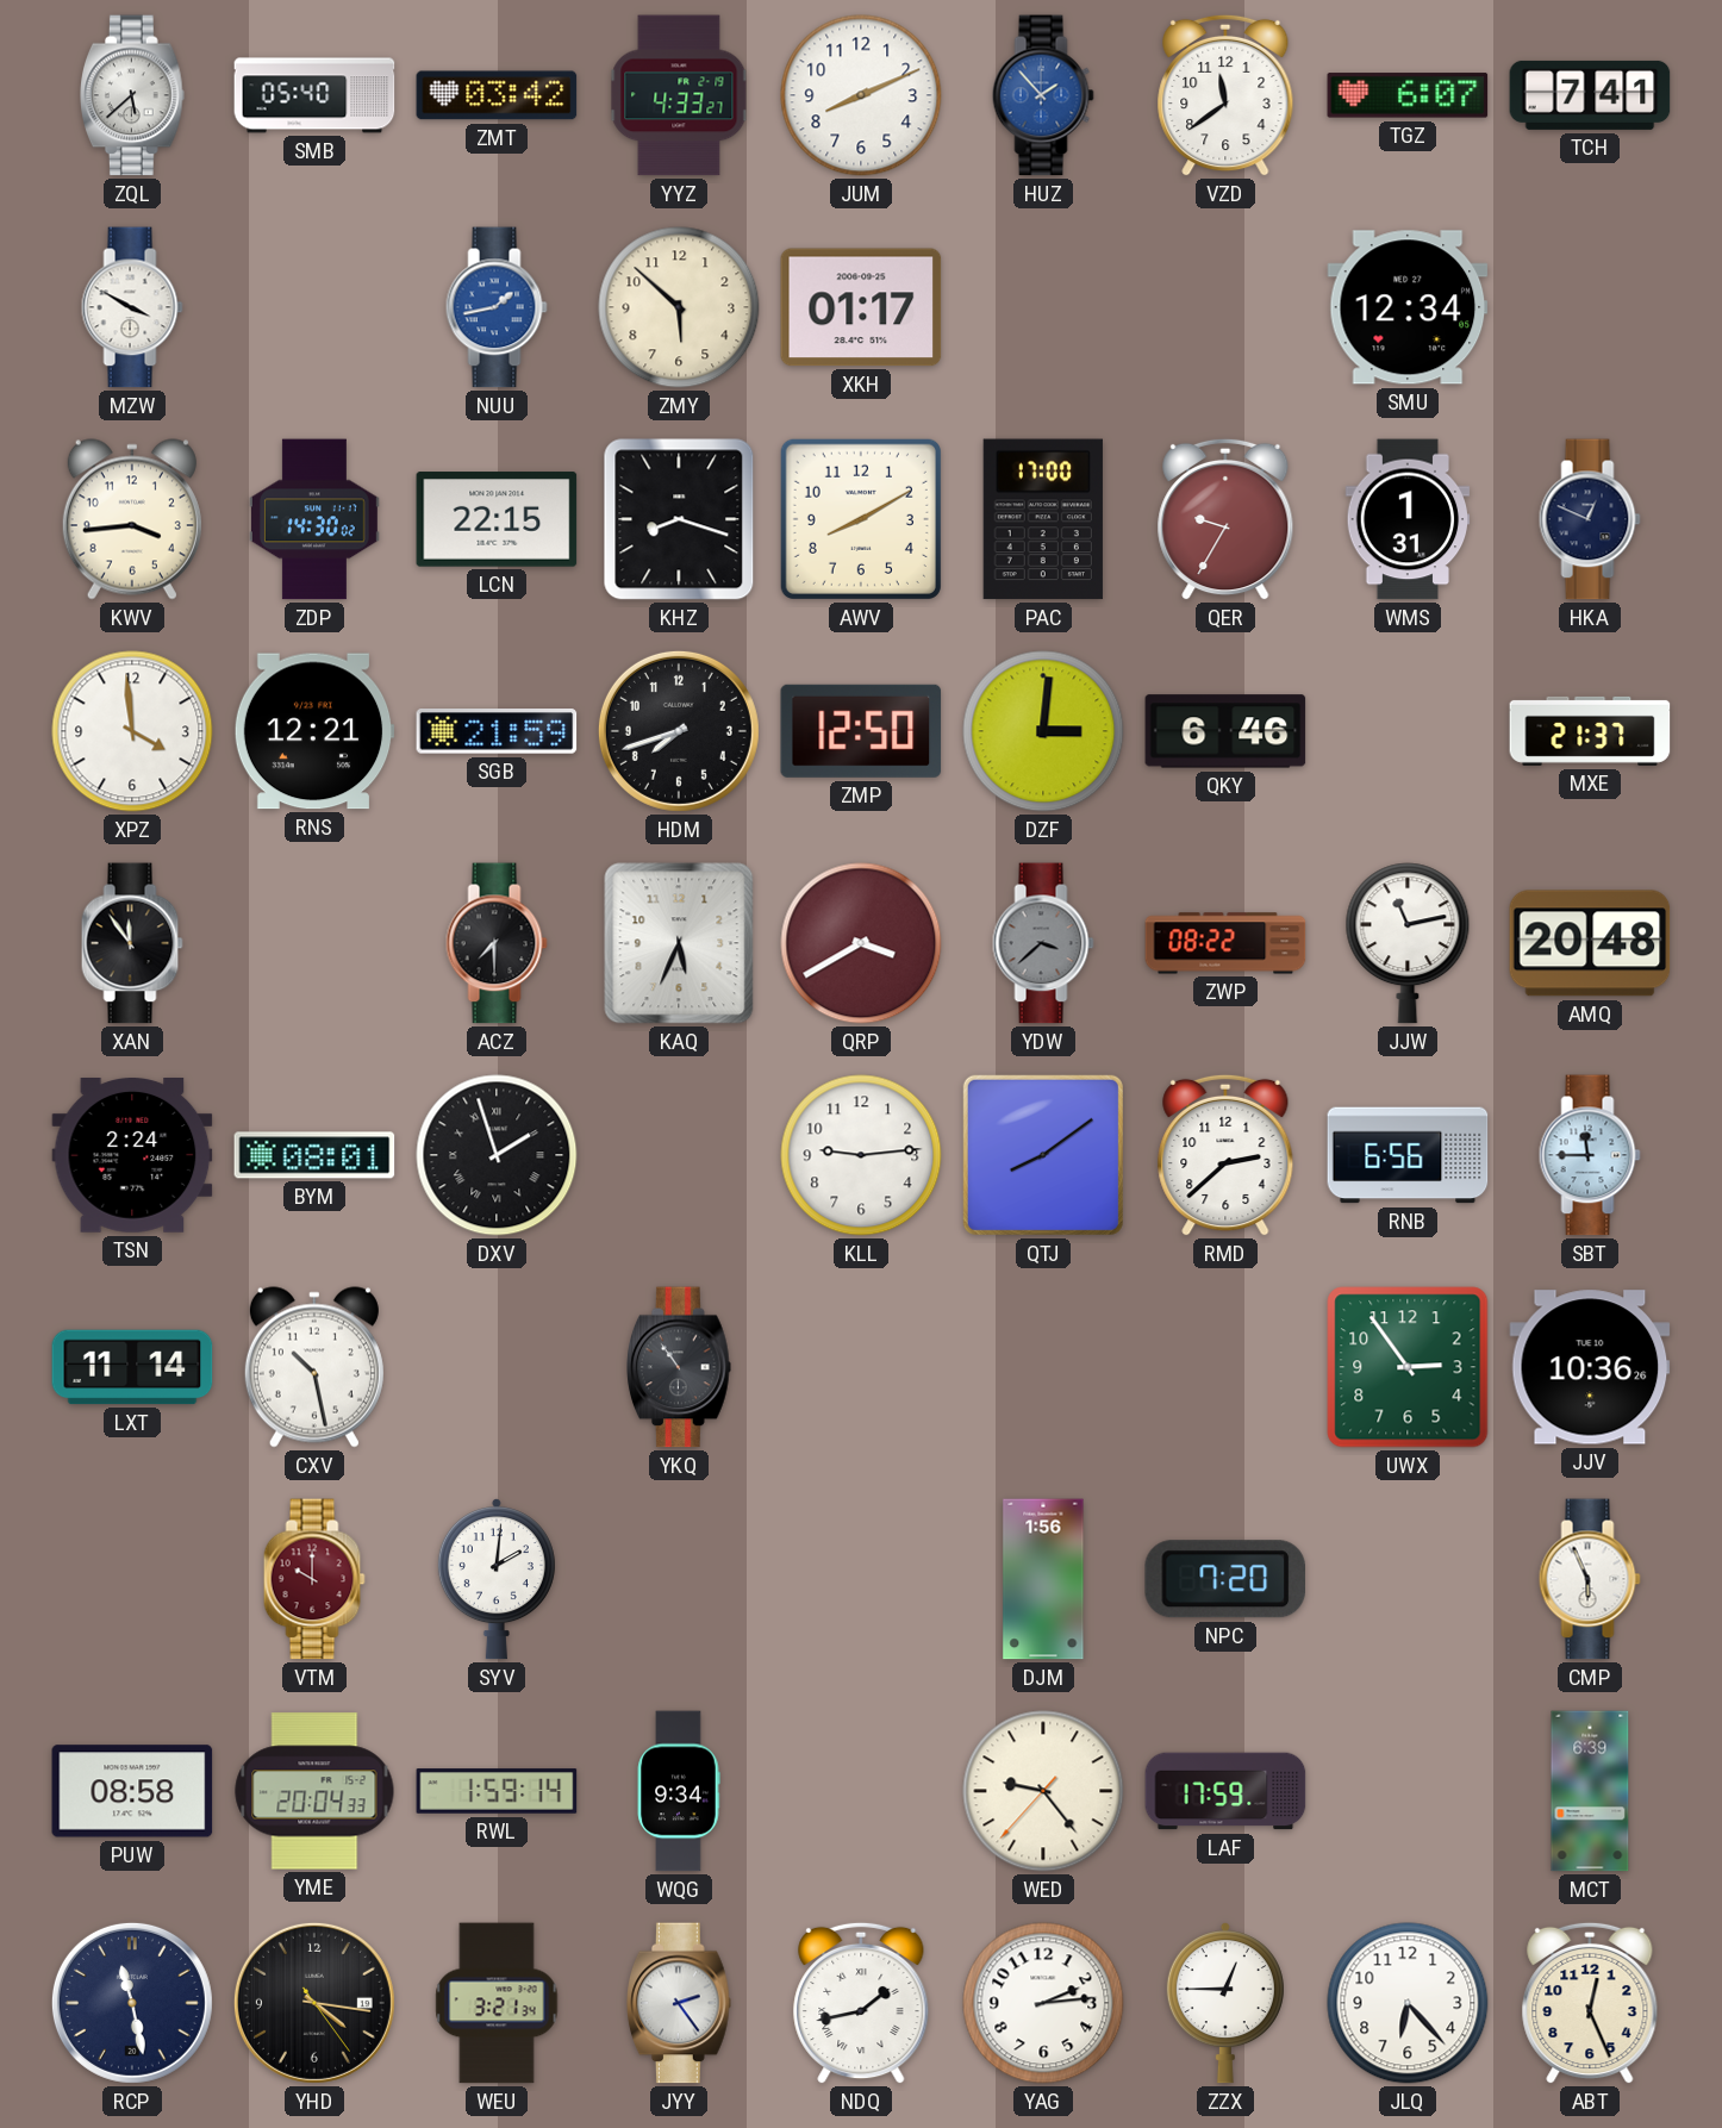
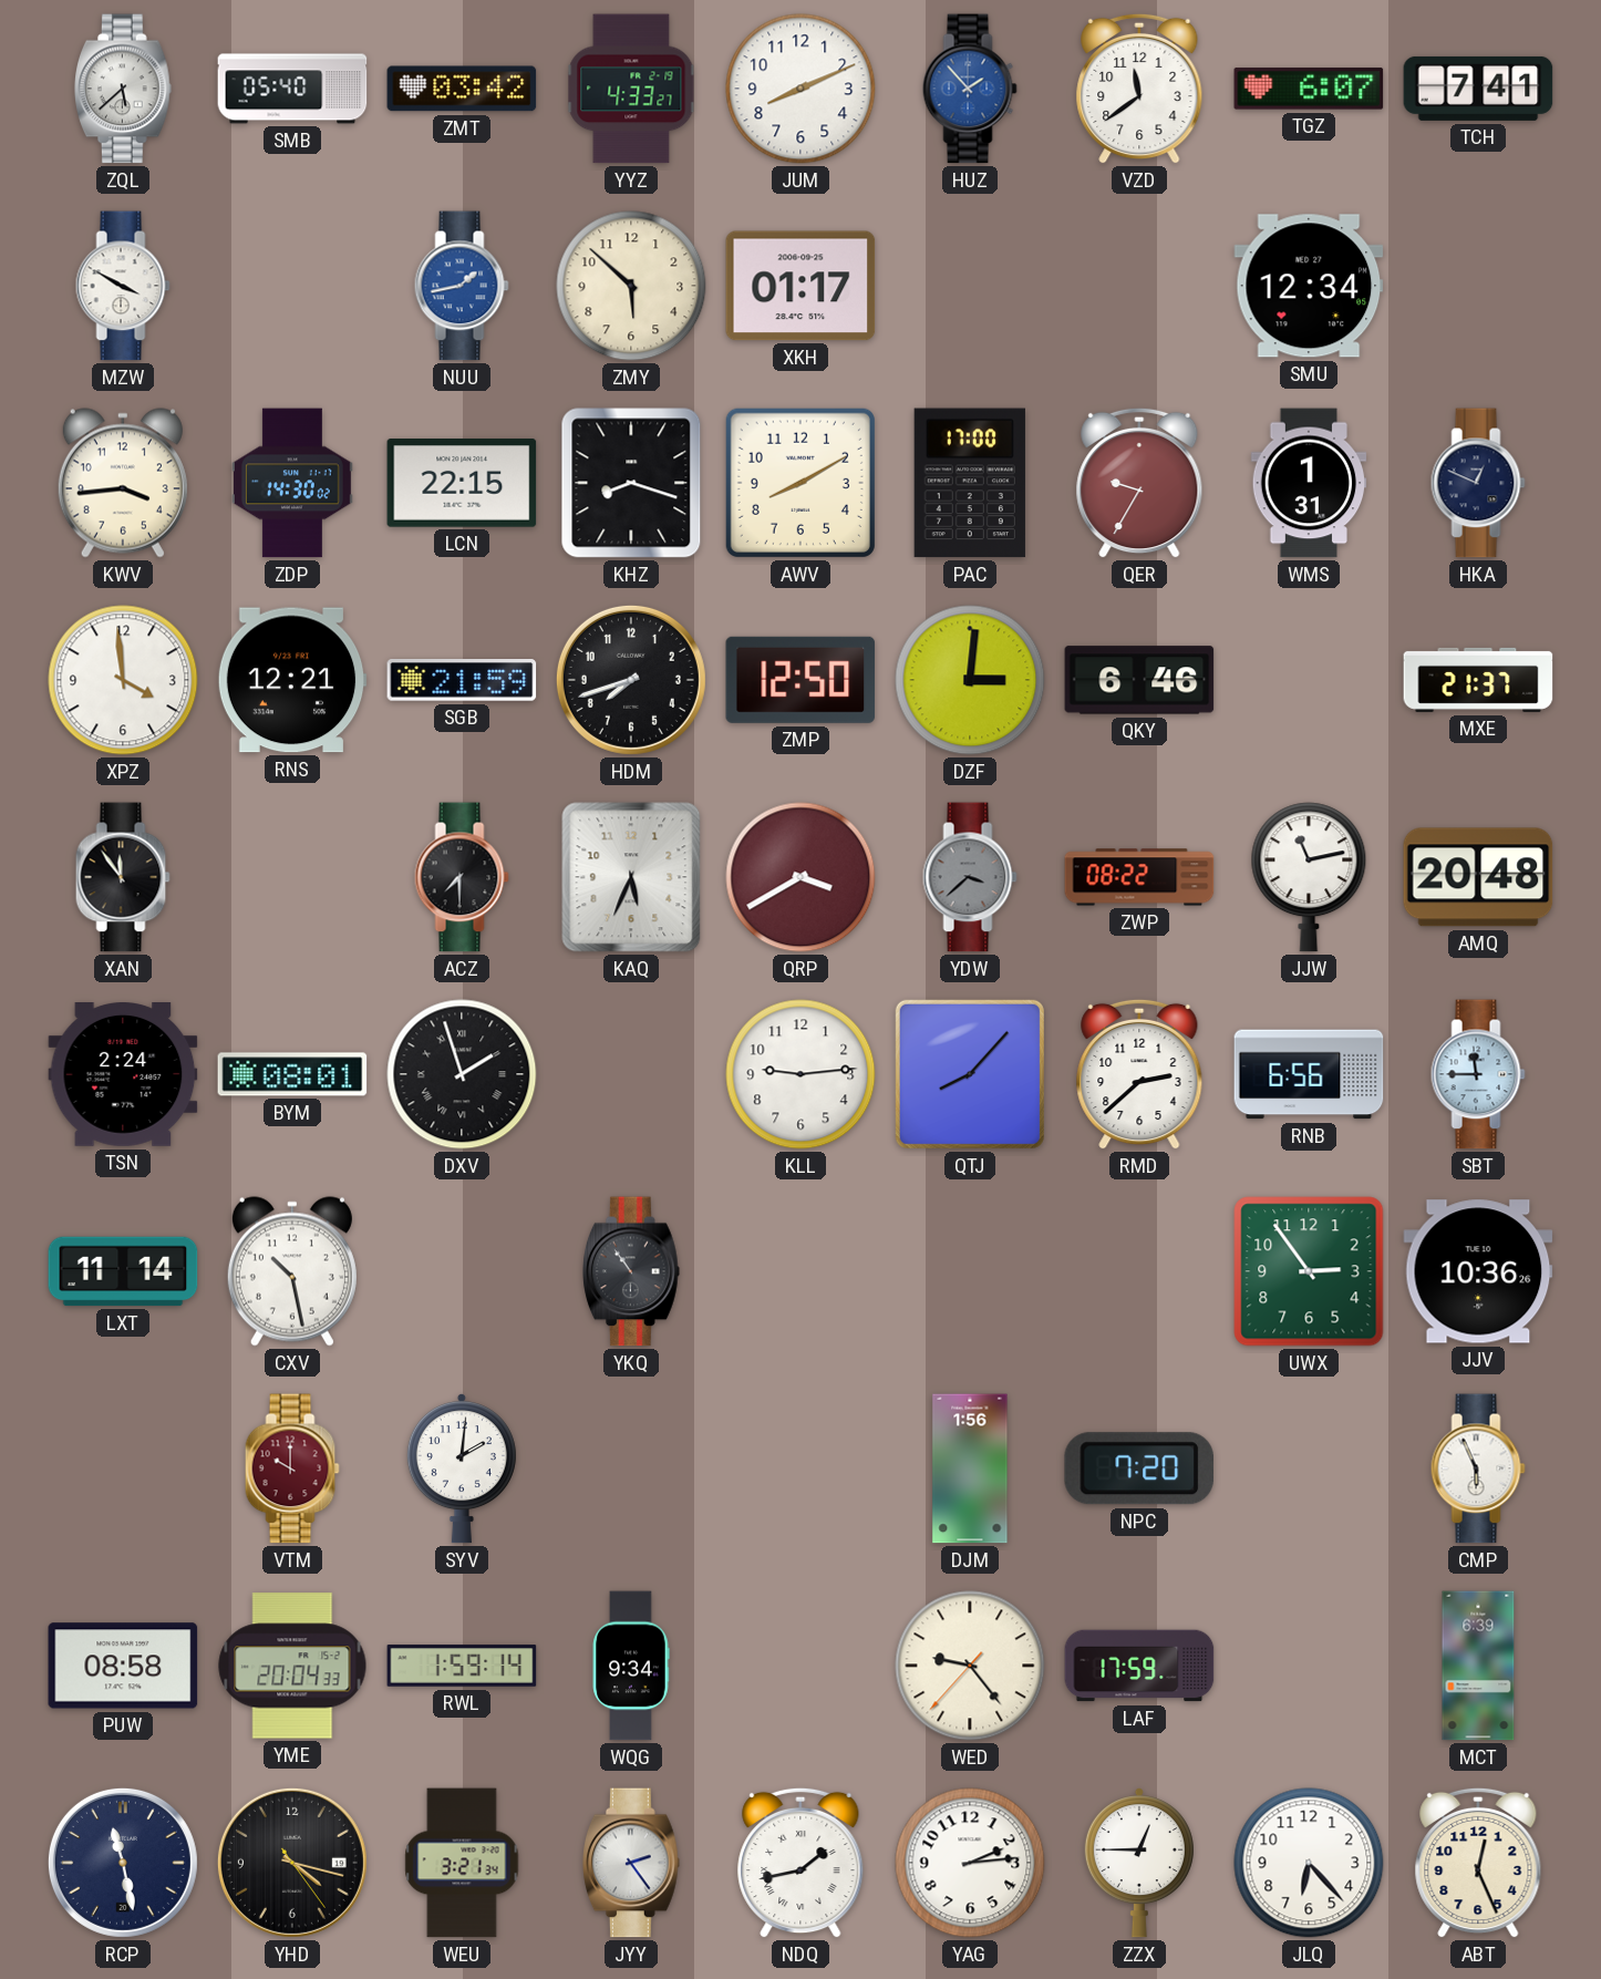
QTJ: 8:09 -> 8:07
YHD: 4:16 -> 4:17
